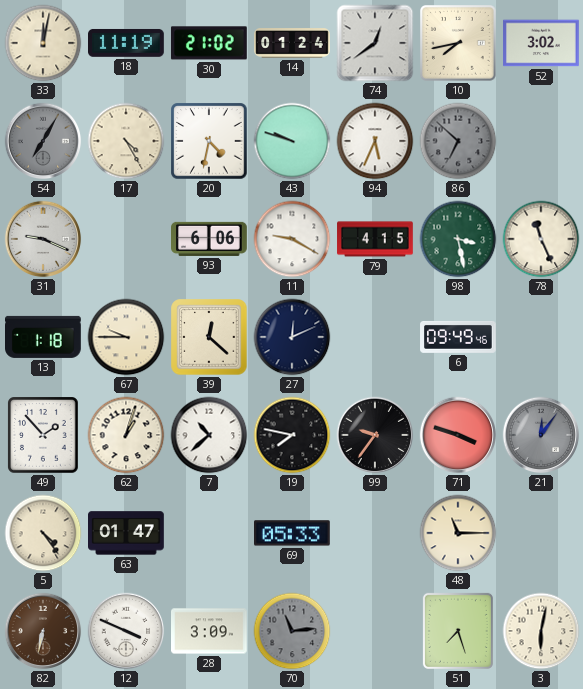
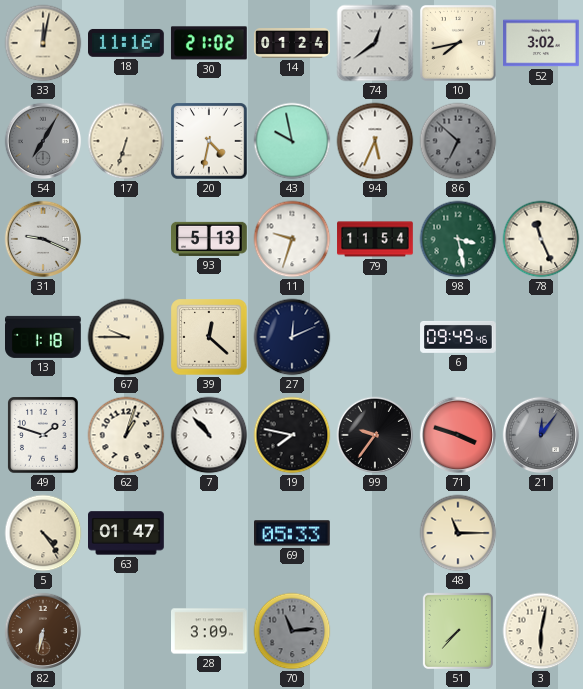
18: 11:19 -> 11:16
17: 4:25 -> 6:33
43: 9:48 -> 9:58
93: 6:06 -> 5:13
11: 9:20 -> 9:33
79: 4:15 -> 11:54
49: 1:53 -> 1:48
7: 10:38 -> 10:53
12: 3:49 -> none
51: 7:27 -> 7:37
